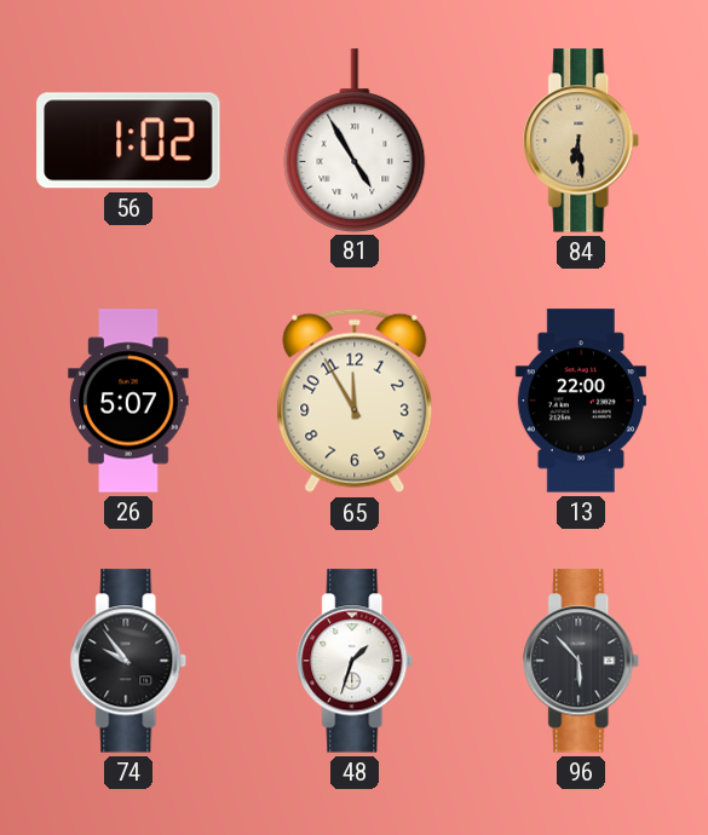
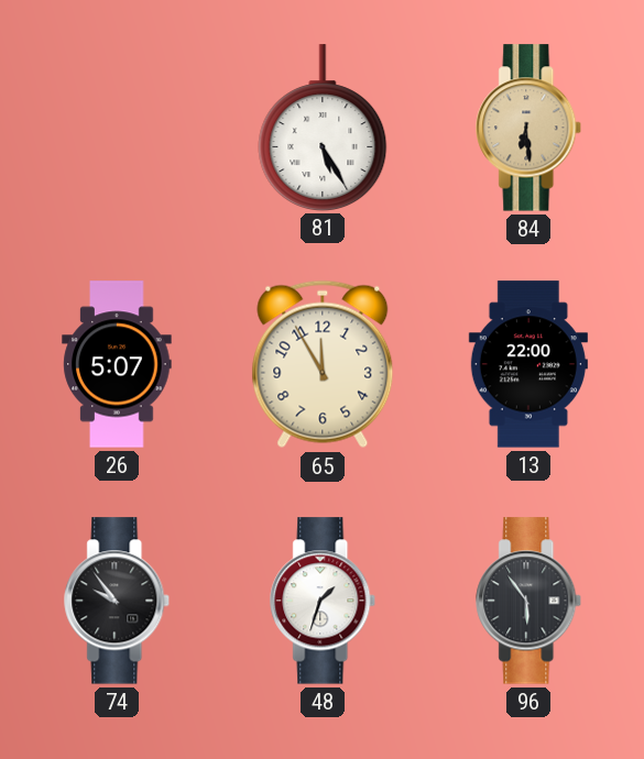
56: 1:02 -> none
81: 4:55 -> 5:25
96: 5:53 -> 5:54
